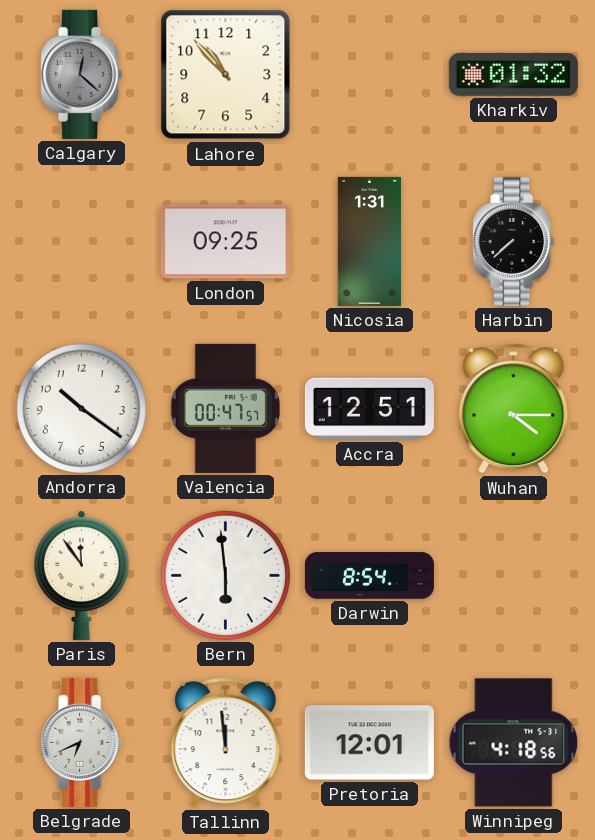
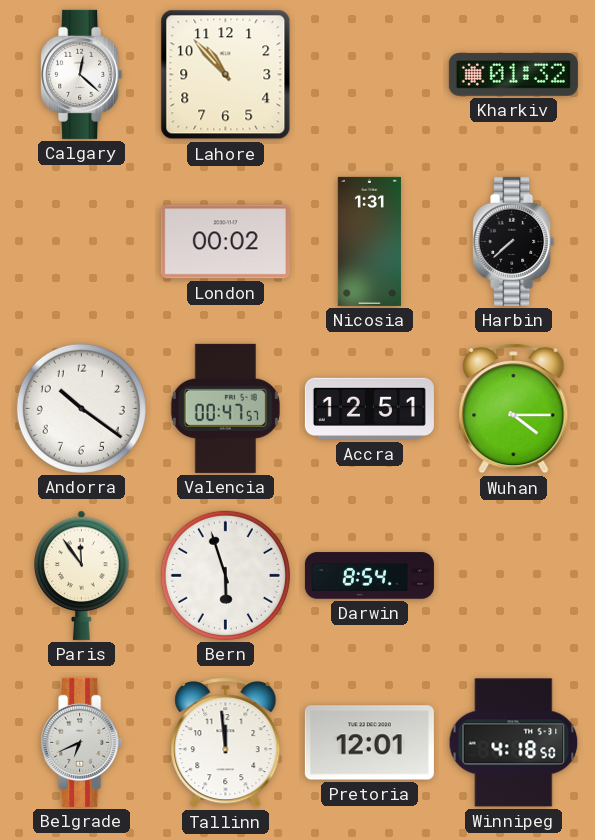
Calgary dial: grey -> white
London: 09:25 -> 00:02
Bern: 5:59 -> 5:57
Winnipeg: 4:18:56 -> 4:18:50
